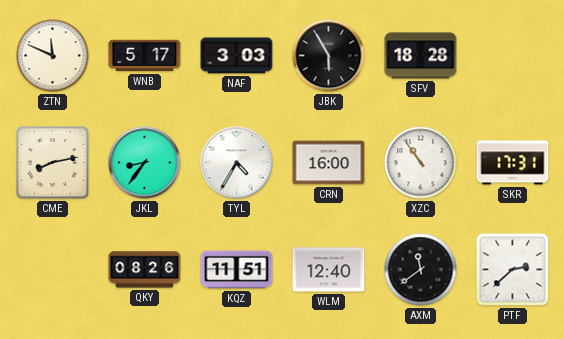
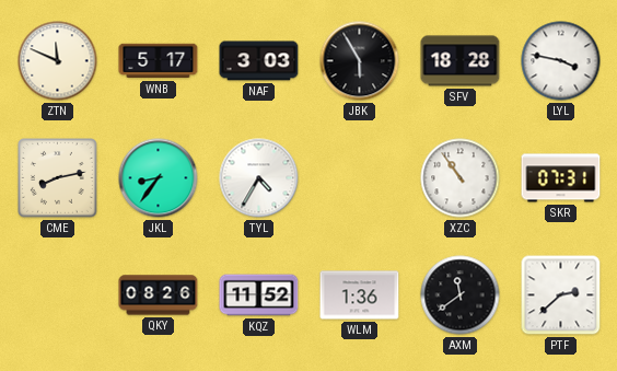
LYL: none -> 3:47
CRN: 16:00 -> none
SKR: 17:31 -> 07:31
KQZ: 11:51 -> 11:52
WLM: 12:40 -> 1:36
